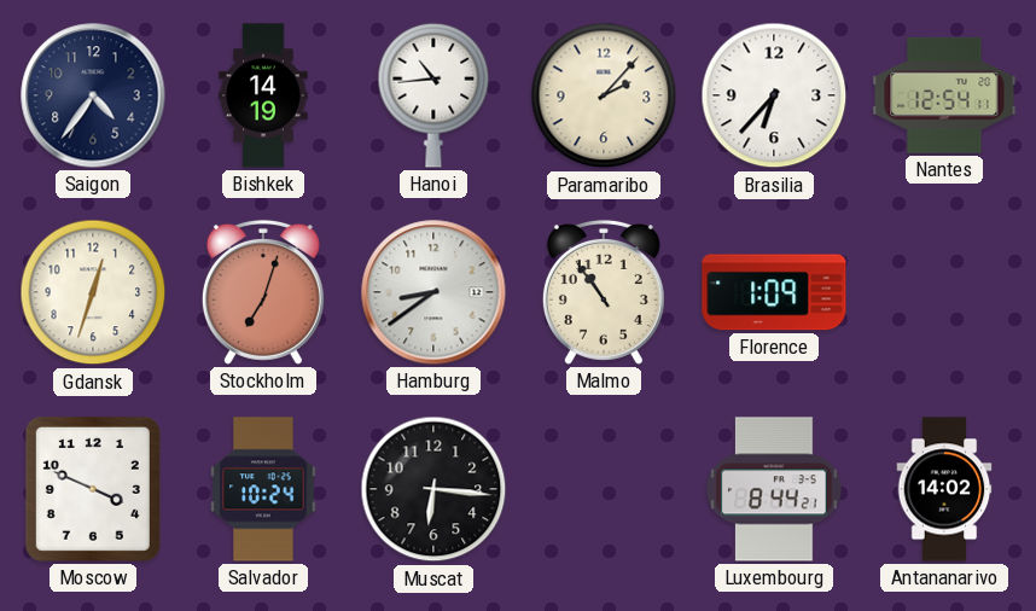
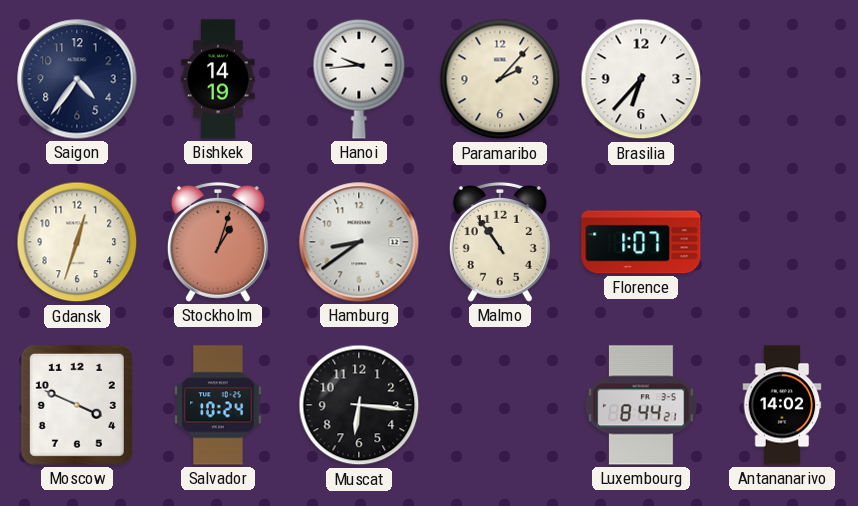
Hanoi: 10:44 -> 9:44
Nantes: 12:54 -> none
Stockholm: 7:03 -> 1:03
Florence: 1:09 -> 1:07
